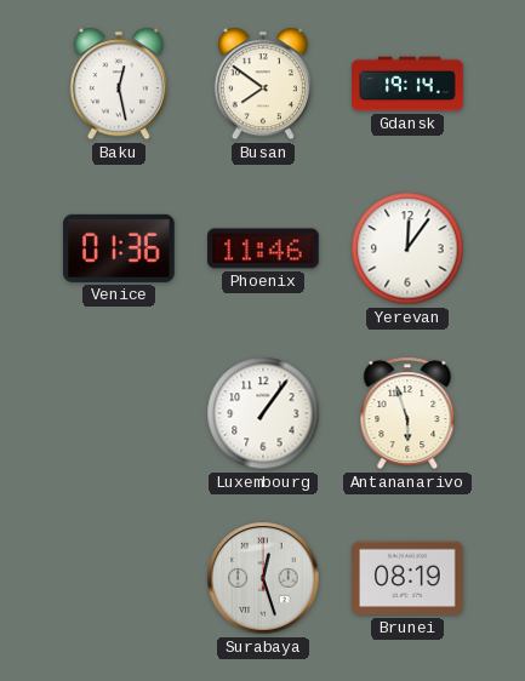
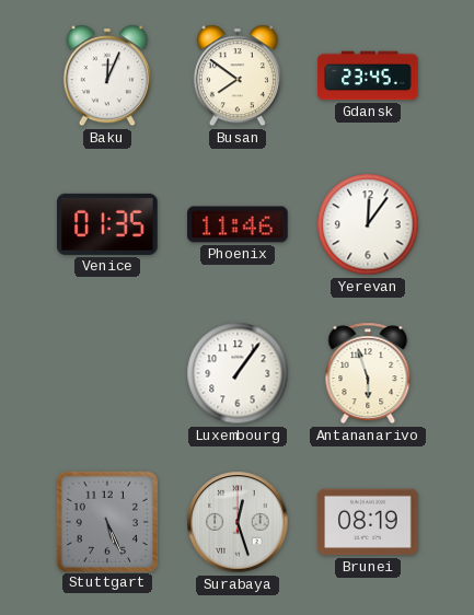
Baku: 12:28 -> 12:04
Gdansk: 19:14 -> 23:45
Venice: 01:36 -> 01:35
Stuttgart: none -> 5:26
